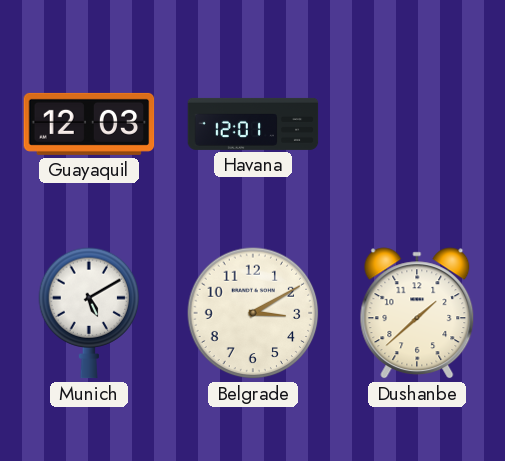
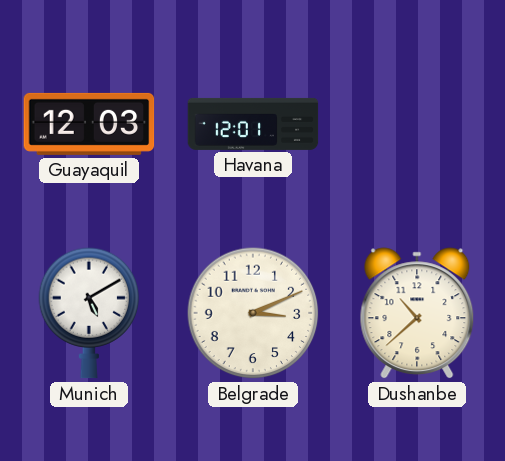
Belgrade: 3:10 -> 3:11
Dushanbe: 1:38 -> 10:38
